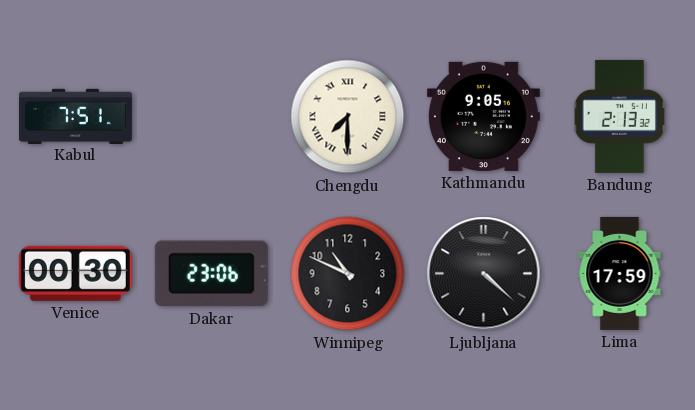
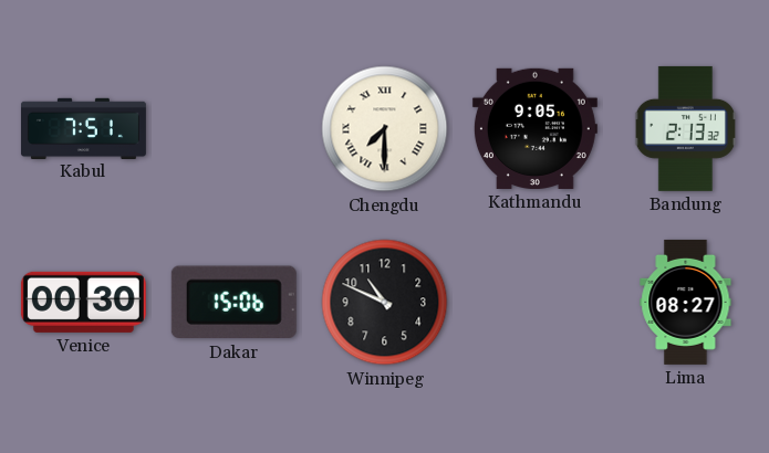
Dakar: 23:06 -> 15:06
Ljubljana: 4:22 -> none
Lima: 17:59 -> 08:27
